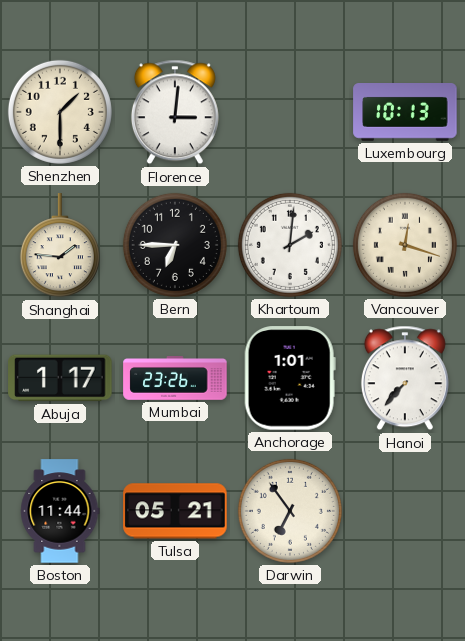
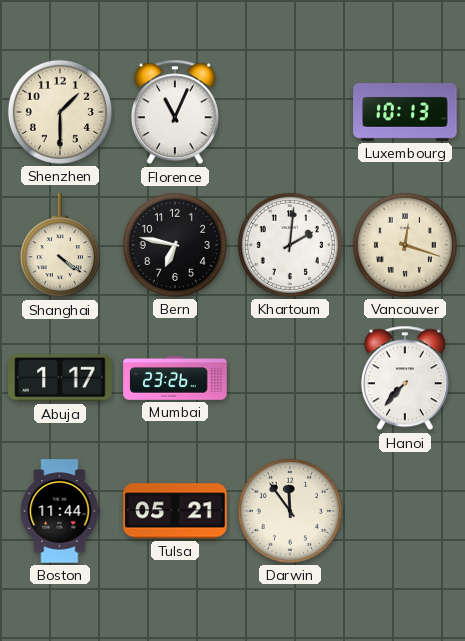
Florence: 3:01 -> 11:04
Shanghai: 1:46 -> 4:21
Bern: 6:45 -> 6:47
Anchorage: 1:01 -> none
Darwin: 6:54 -> 11:54
